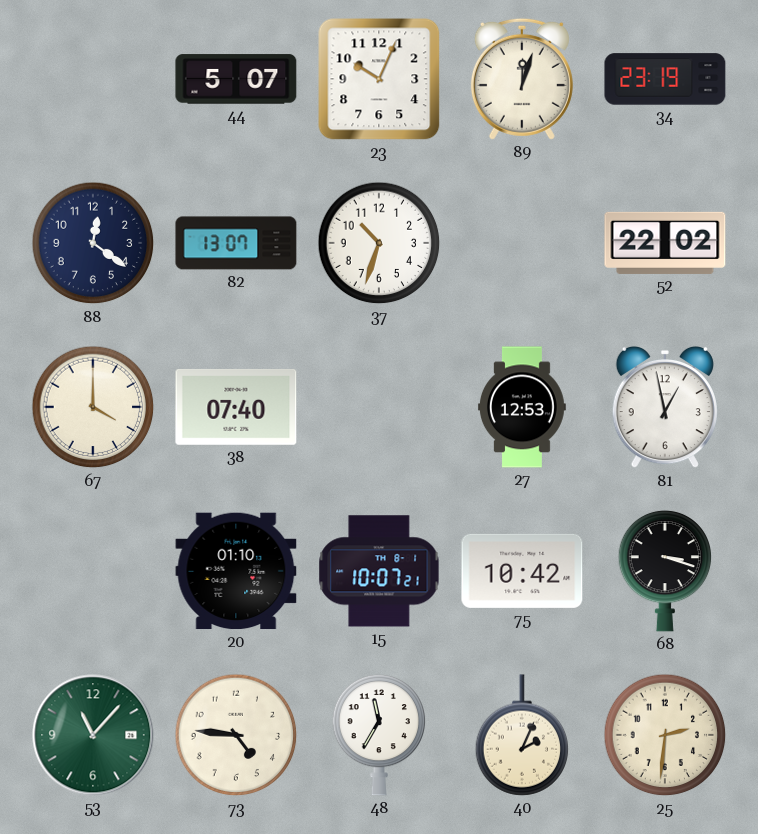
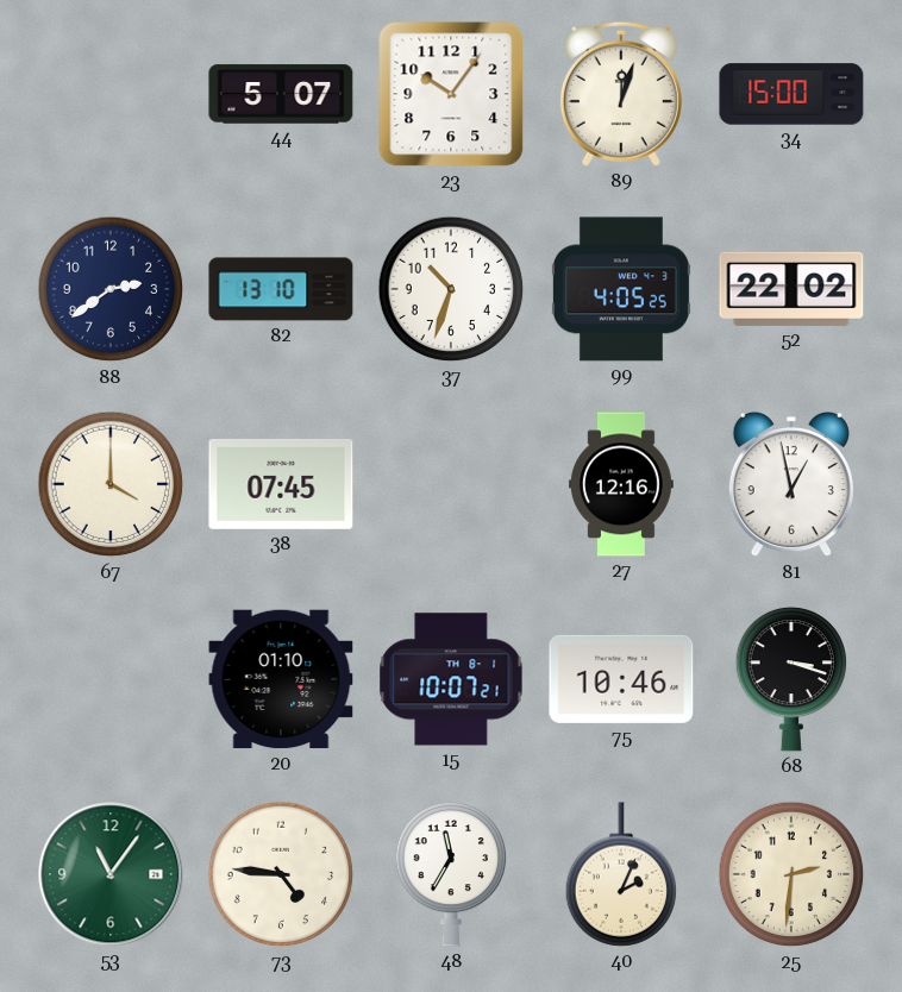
23: 10:04 -> 10:06
34: 23:19 -> 15:00
88: 12:21 -> 2:39
82: 13:07 -> 13:10
99: none -> 4:05
38: 07:40 -> 07:45
27: 12:53 -> 12:16
75: 10:42 -> 10:46
53: 11:07 -> 11:06
